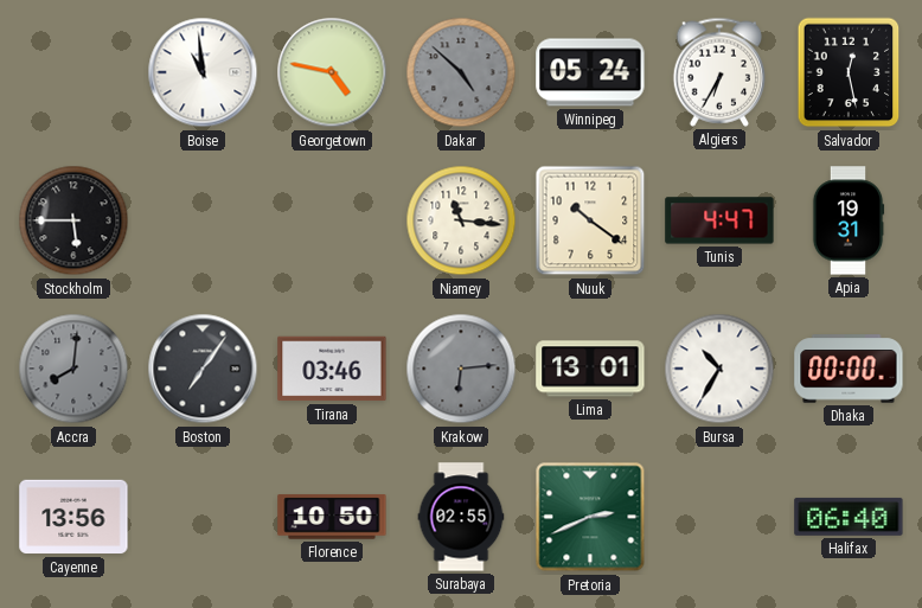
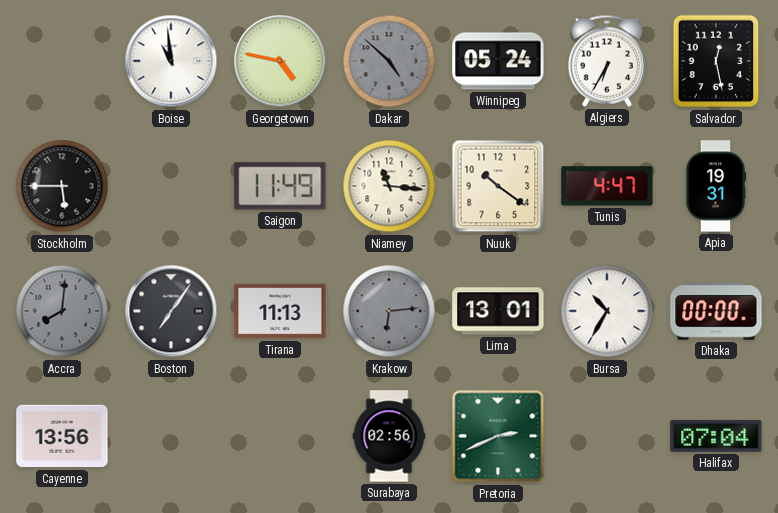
Saigon: none -> 11:49
Tirana: 03:46 -> 11:13
Florence: 10:50 -> none
Surabaya: 02:55 -> 02:56
Halifax: 06:40 -> 07:04
